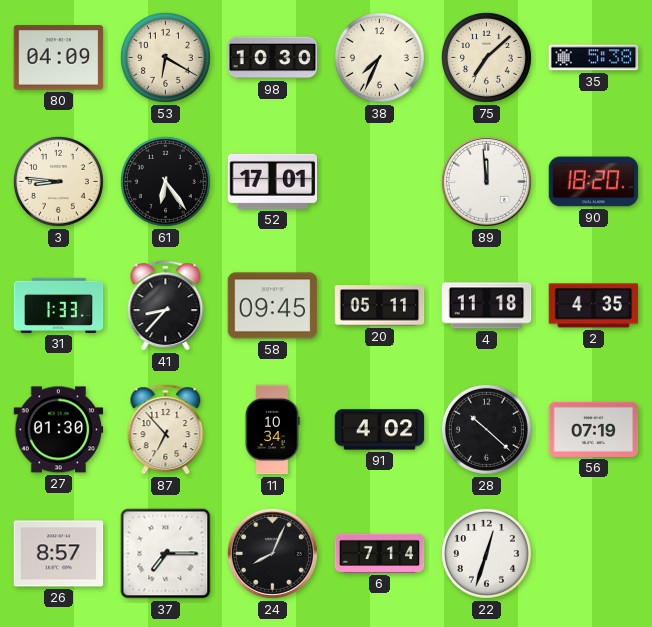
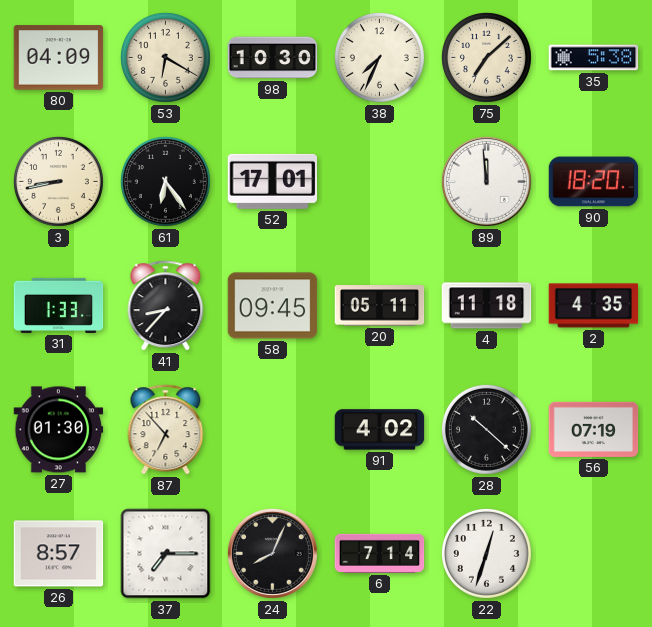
3: 8:46 -> 8:43
11: 10:34 -> none
